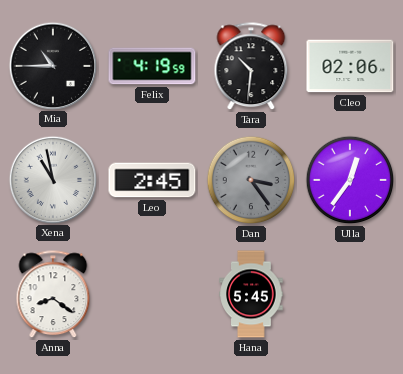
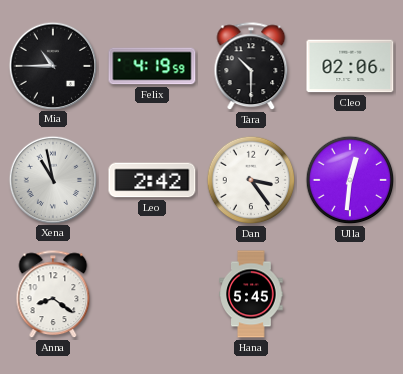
Tara: 10:31 -> 10:30
Leo: 2:45 -> 2:42
Dan dial: grey -> white
Ulla: 12:36 -> 12:31
